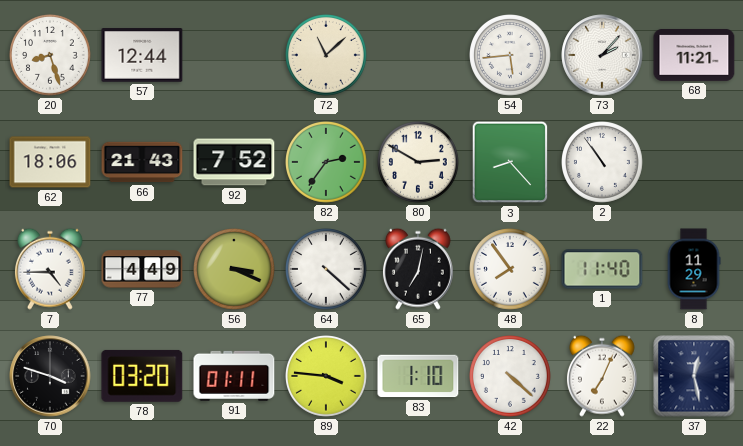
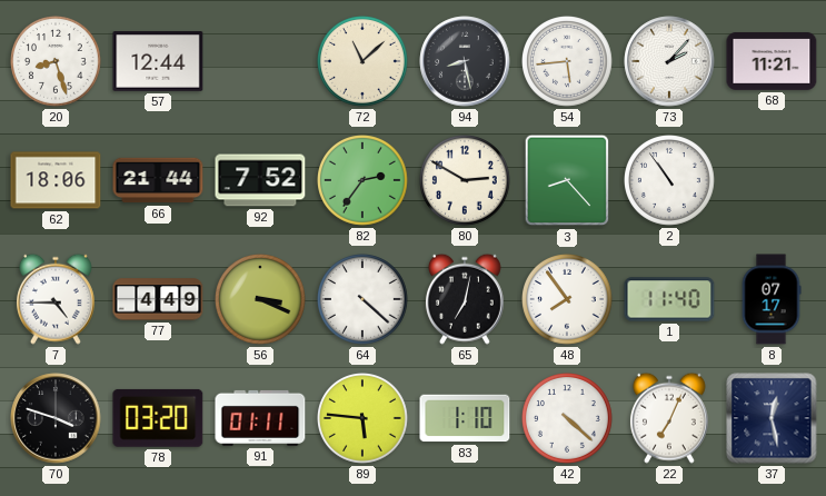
94: none -> 8:28
66: 21:43 -> 21:44
8: 11:29 -> 07:17
89: 3:46 -> 5:46
